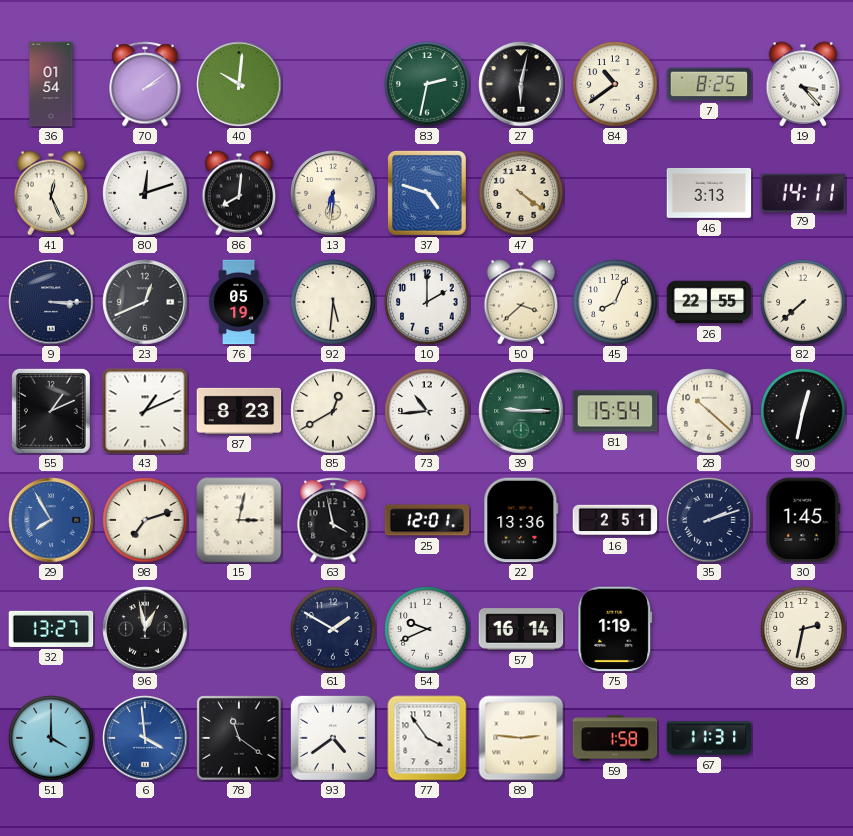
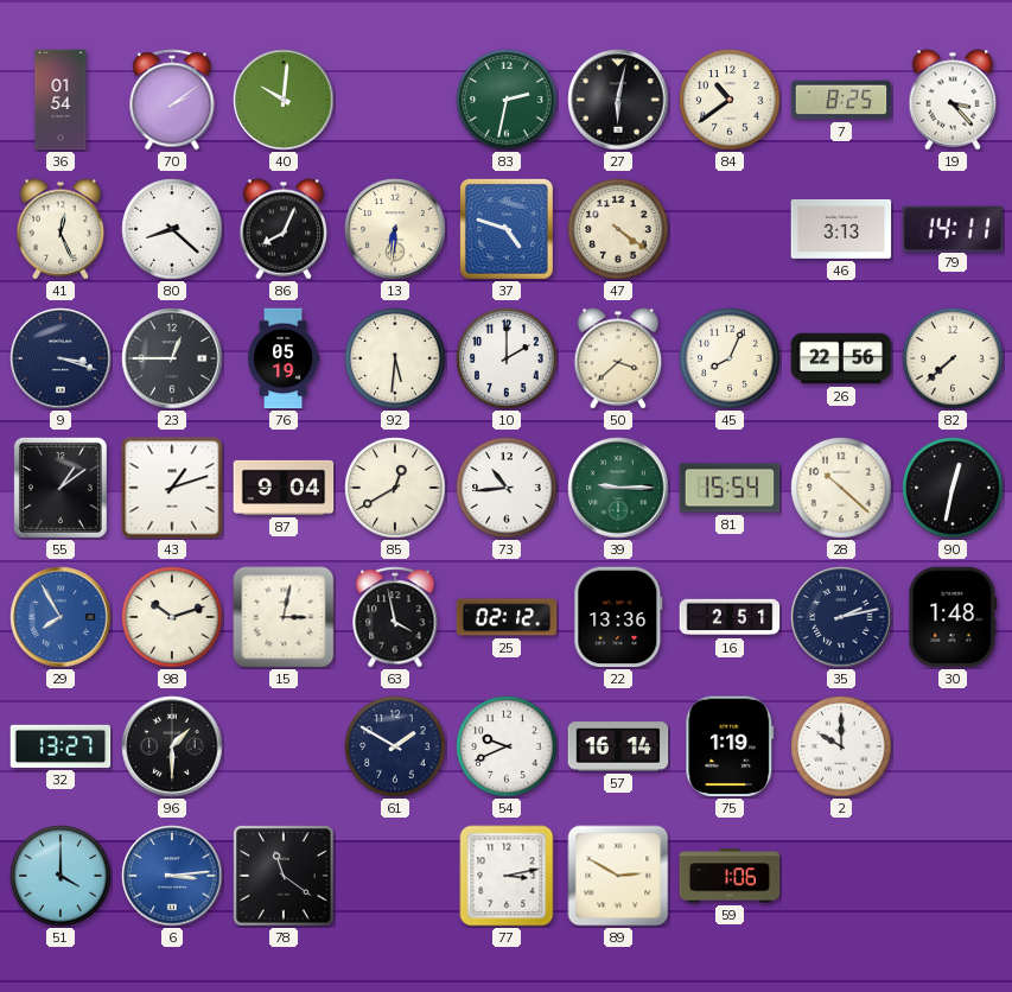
80: 12:12 -> 8:22
86: 8:01 -> 8:04
9: 3:15 -> 3:18
23: 12:41 -> 12:45
26: 22:55 -> 22:56
55: 1:11 -> 1:09
43: 1:11 -> 1:12
87: 8:23 -> 9:04
98: 7:12 -> 10:12
25: 12:01 -> 02:12
35: 2:12 -> 2:13
30: 1:45 -> 1:48
96: 12:58 -> 1:30
2: none -> 10:00
88: 2:32 -> none
6: 3:59 -> 3:14
93: 4:39 -> none
77: 3:54 -> 3:13
89: 2:46 -> 2:50
59: 1:58 -> 1:06
67: 11:31 -> none
